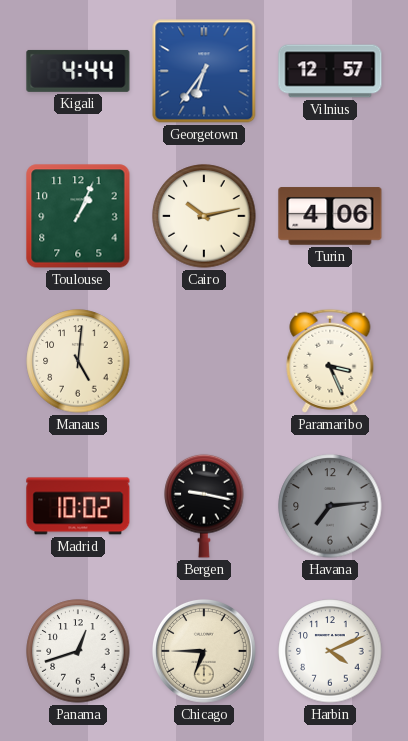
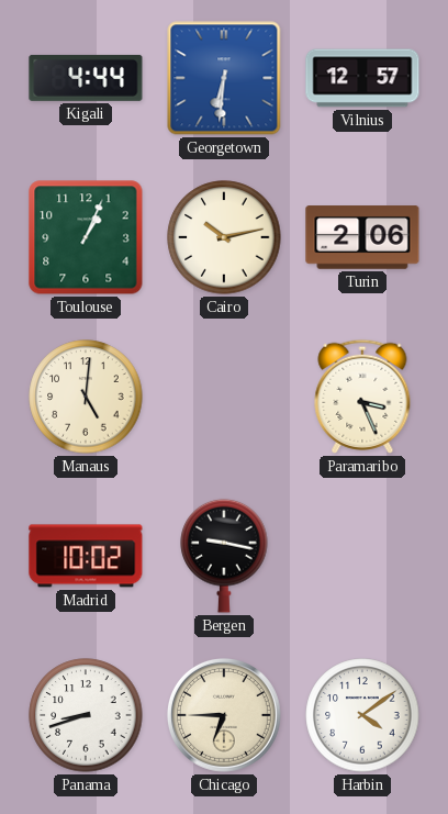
Georgetown: 6:36 -> 6:31
Turin: 4:06 -> 2:06
Havana: 7:14 -> none
Panama: 12:42 -> 8:42
Harbin: 4:11 -> 4:09
